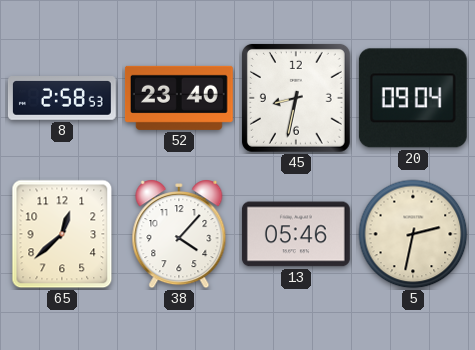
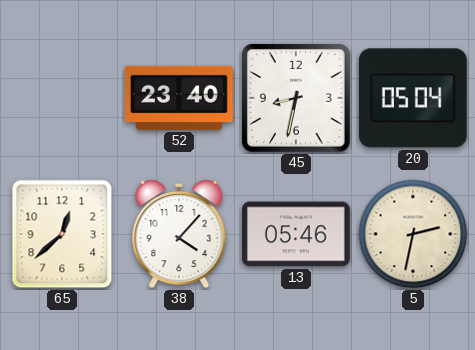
8: 2:58 -> none
20: 09:04 -> 05:04
